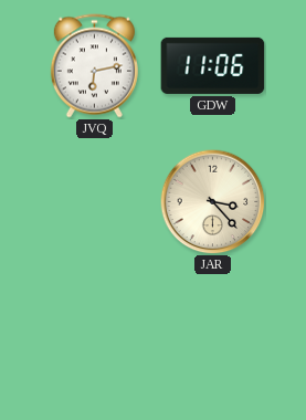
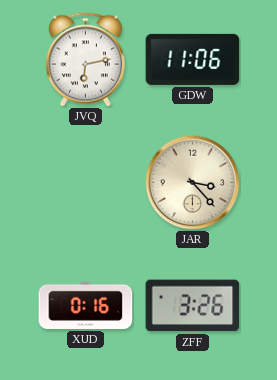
XUD: none -> 0:16
ZFF: none -> 3:26
